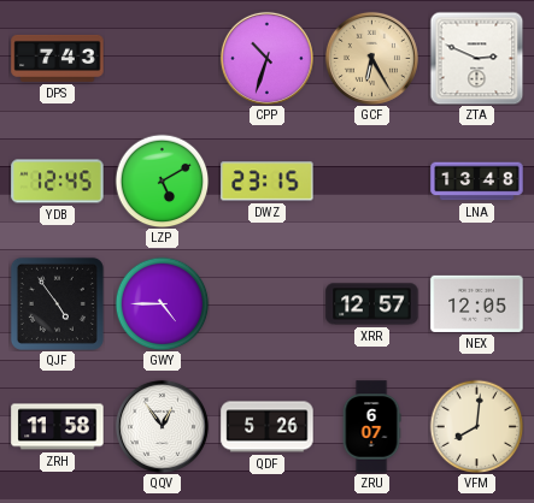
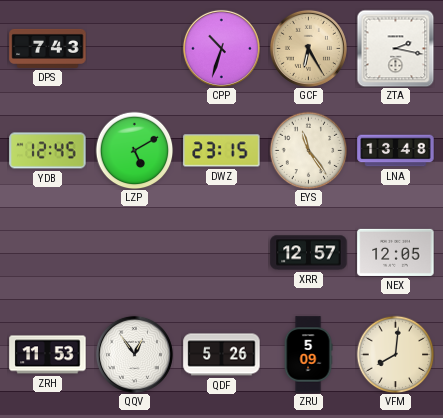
ZTA: 2:49 -> 2:17
EYS: none -> 11:24
QJF: 4:54 -> none
GWY: 4:45 -> none
ZRH: 11:58 -> 11:53
ZRU: 6:07 -> 5:09
